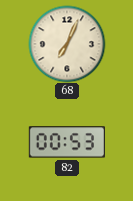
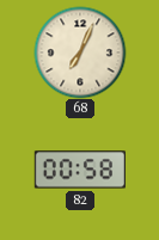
82: 00:53 -> 00:58
